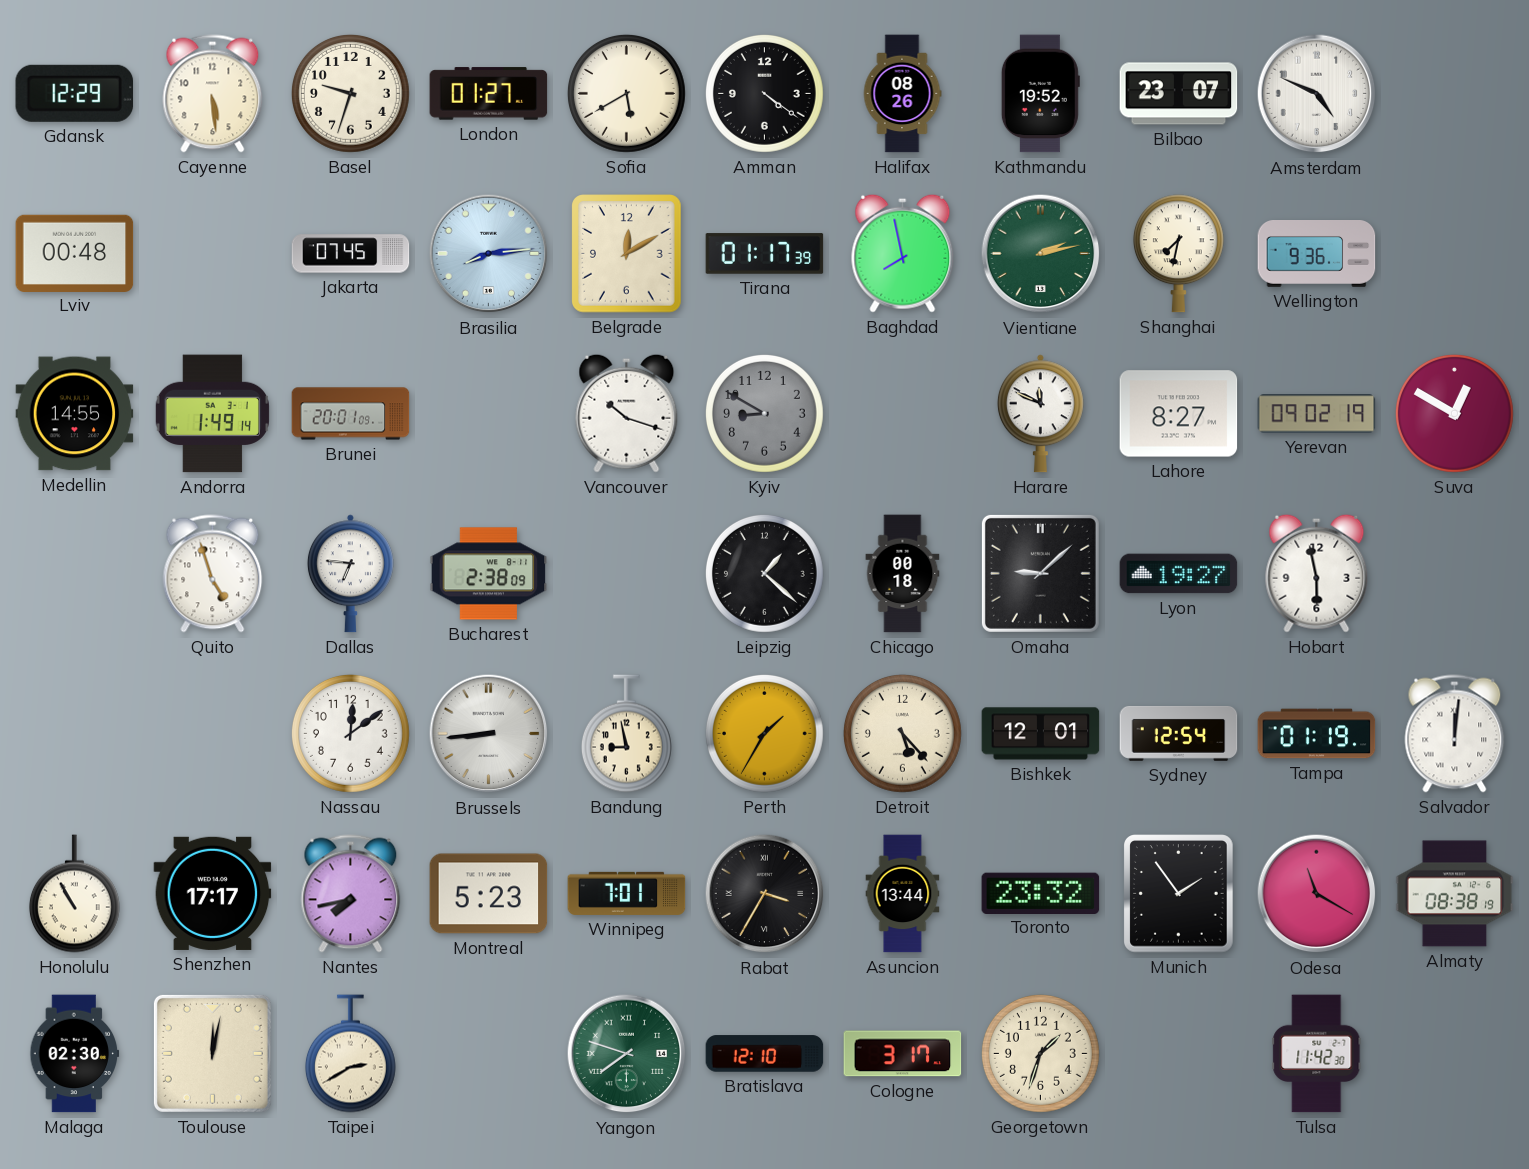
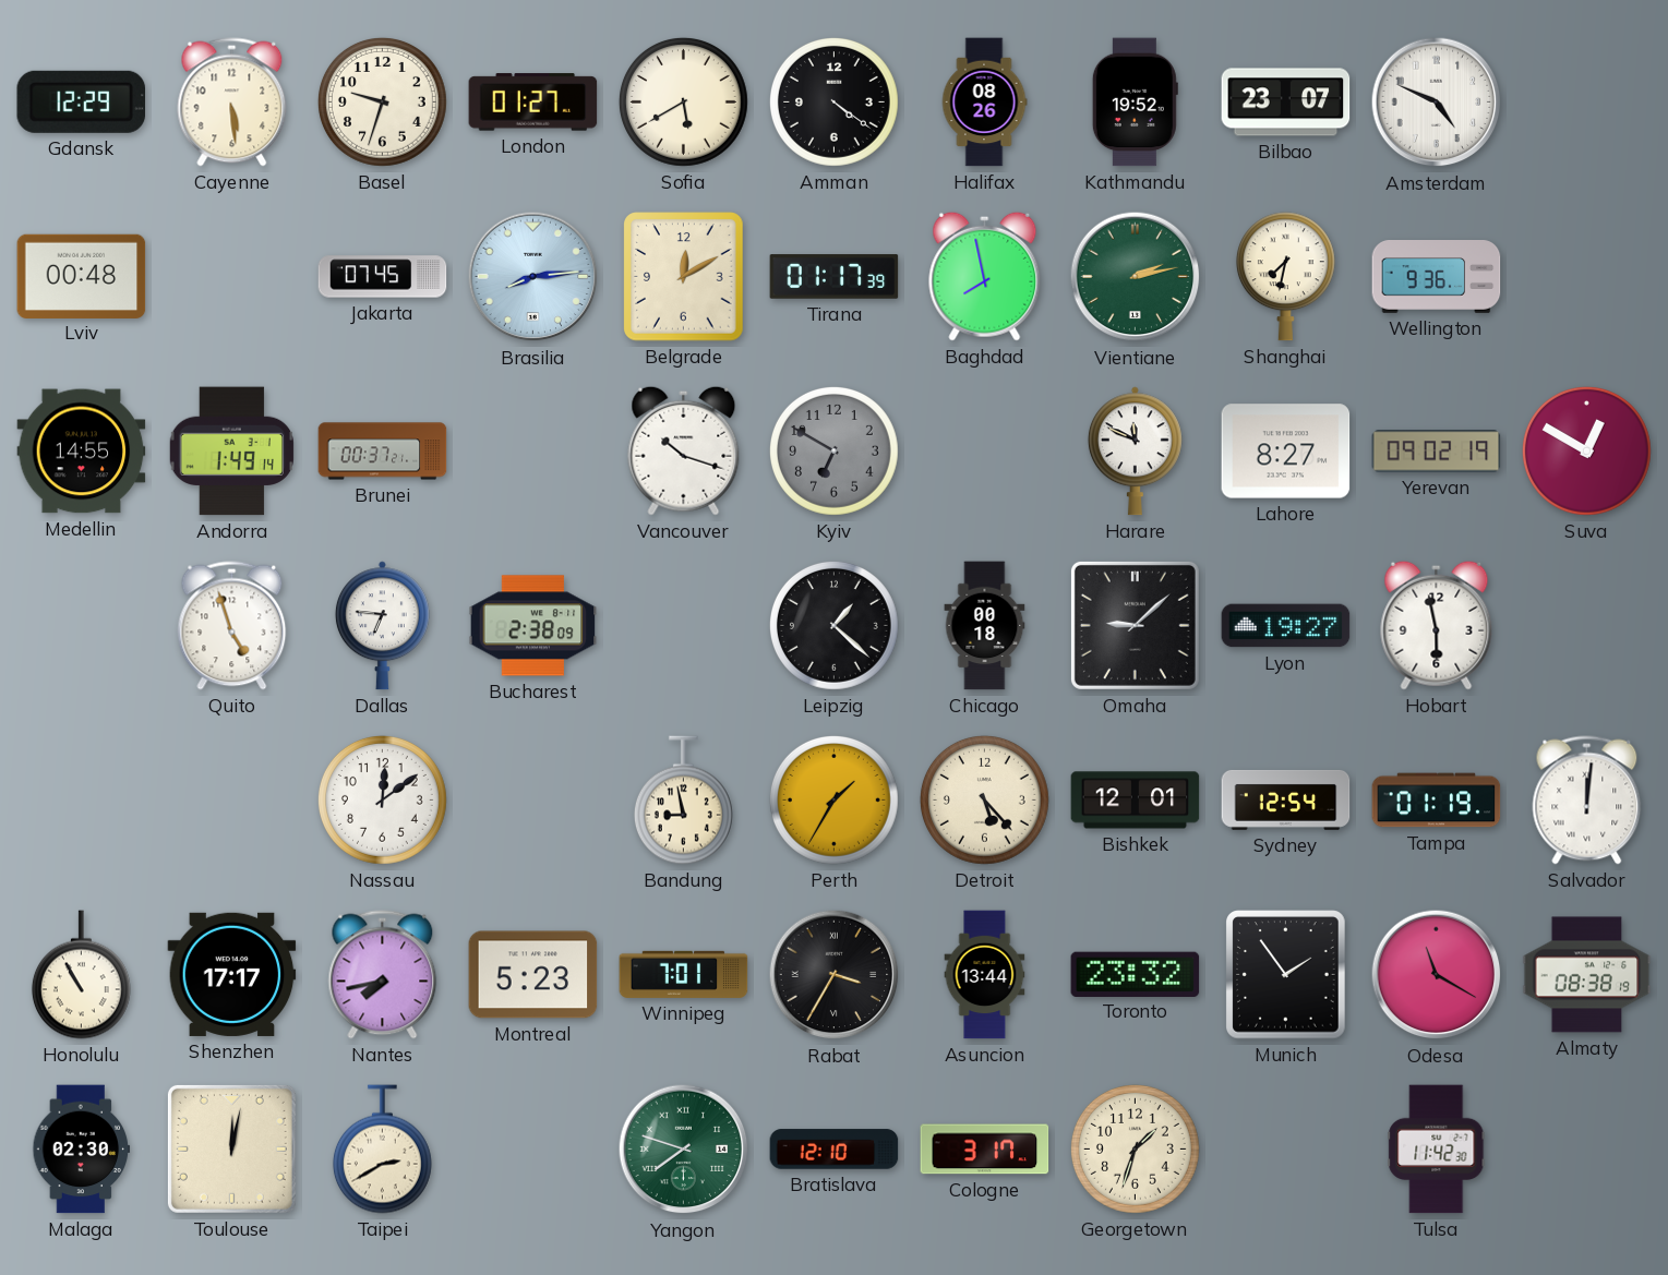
Brunei: 20:01 -> 00:37
Kyiv: 8:50 -> 6:50
Brussels: 8:44 -> none
